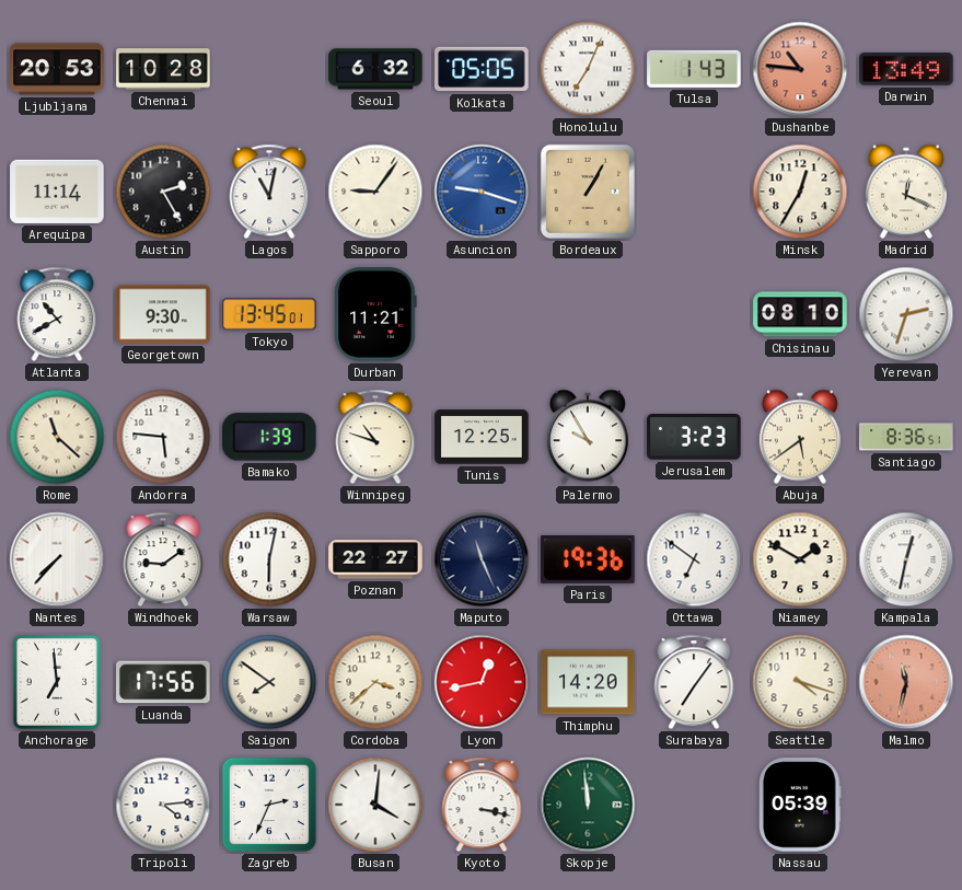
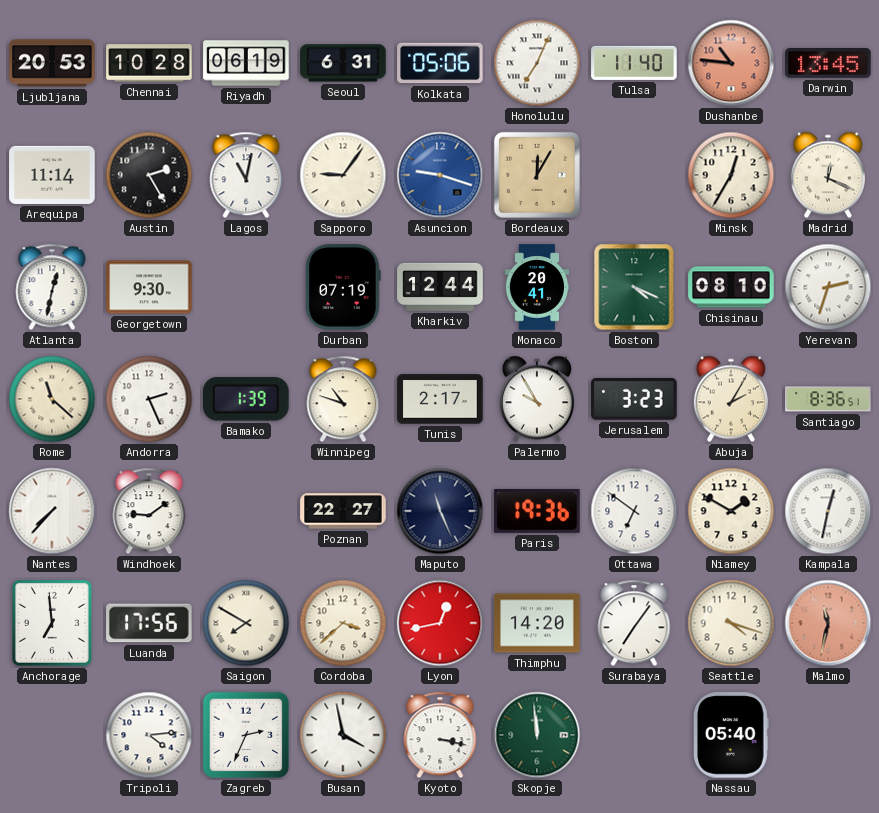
Riyadh: none -> 06:19
Seoul: 6:32 -> 6:31
Kolkata: 05:05 -> 05:06
Tulsa: 1:43 -> 11:40
Darwin: 13:49 -> 13:45
Bordeaux: 1:05 -> 12:05
Atlanta: 10:40 -> 12:32
Tokyo: 13:45 -> none
Durban: 11:21 -> 07:19
Kharkiv: none -> 12:44
Monaco: none -> 20:41
Boston: none -> 4:19
Andorra: 5:46 -> 2:26
Tunis: 12:25 -> 2:17
Abuja: 5:39 -> 2:05
Warsaw: 6:02 -> none
Saigon: 7:51 -> 7:50
Busan: 4:01 -> 3:58
Nassau: 05:39 -> 05:40
